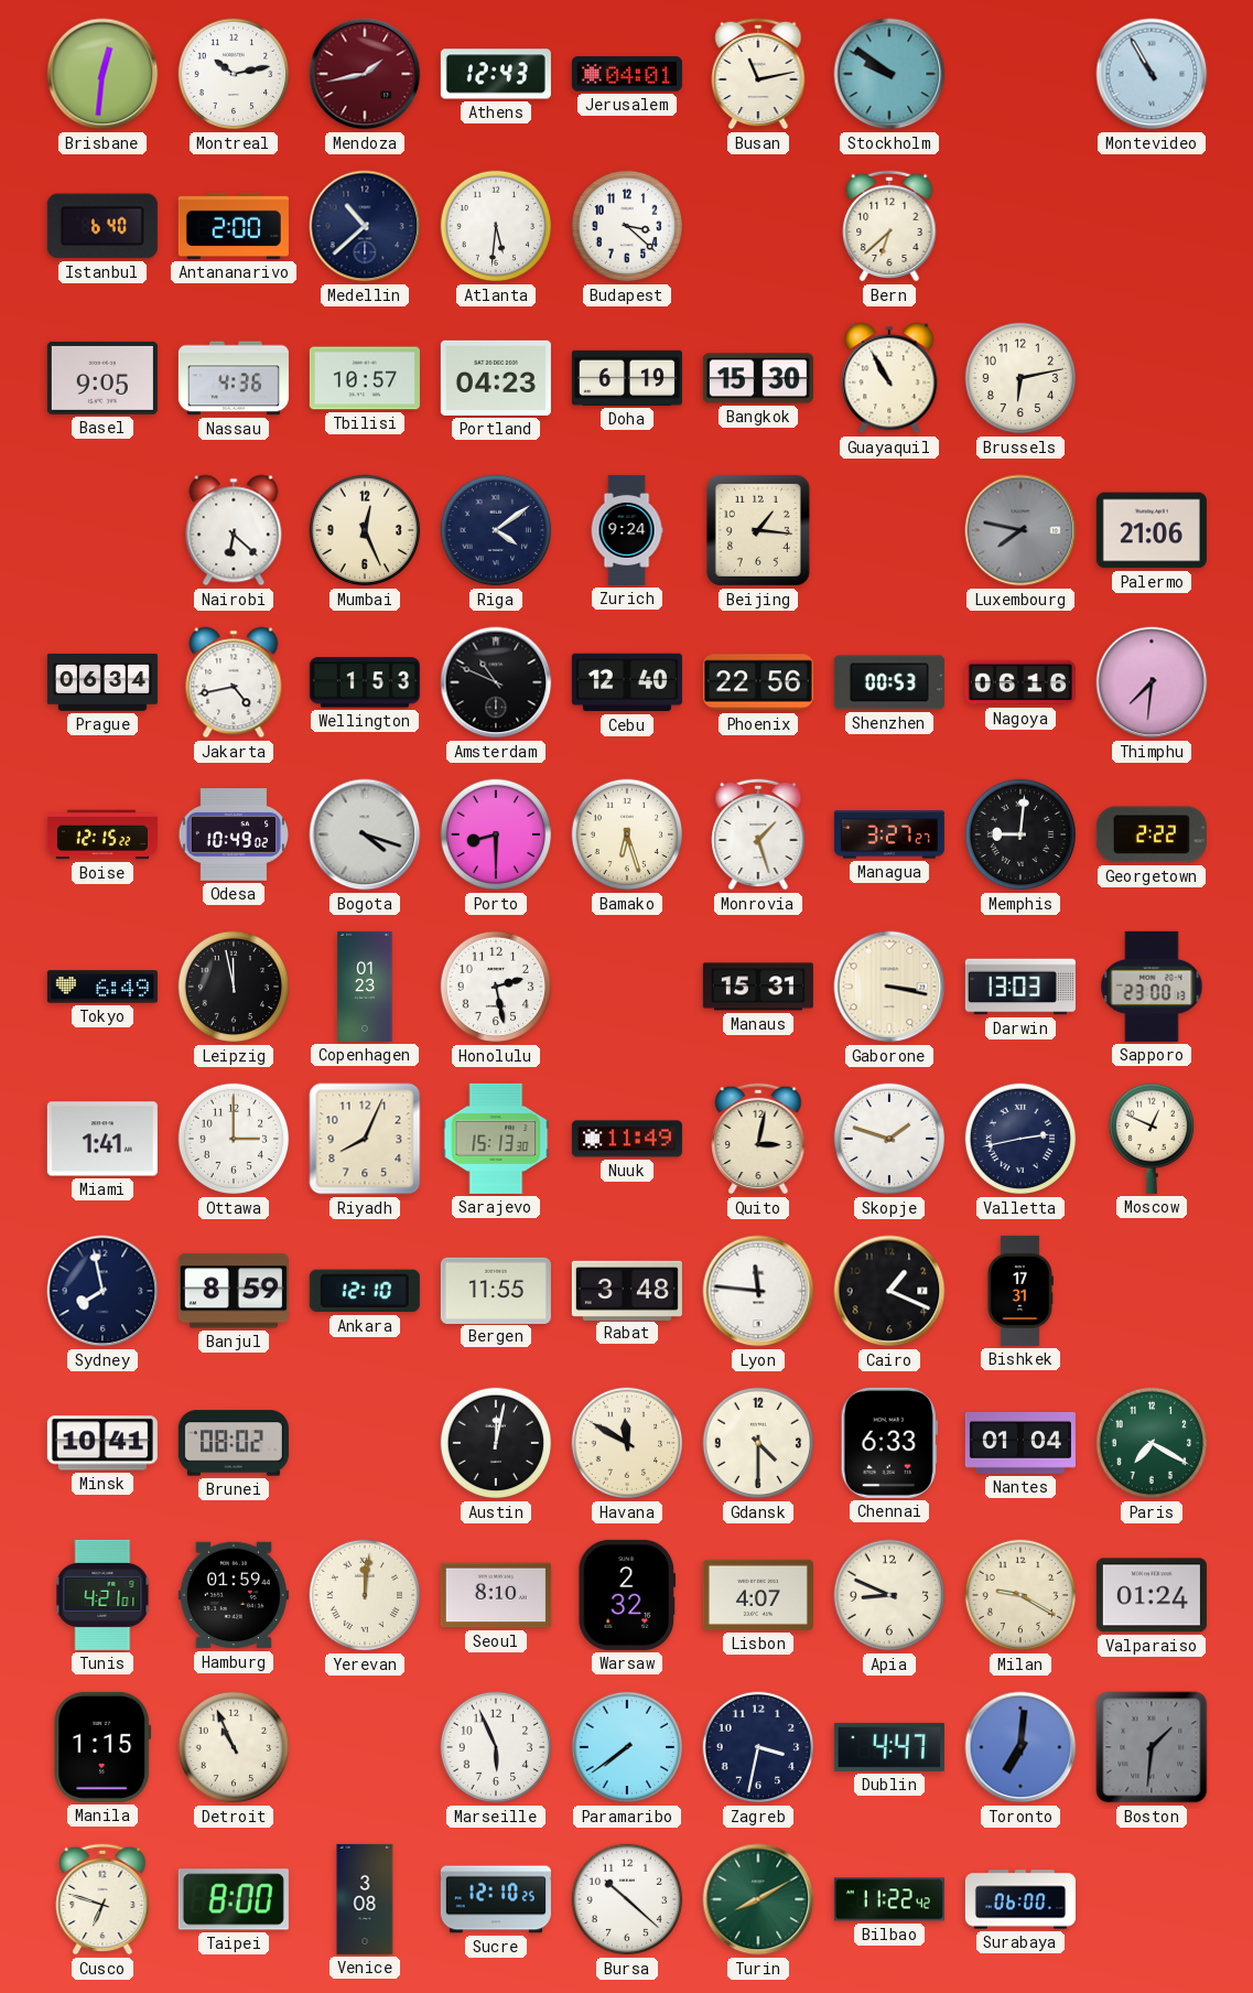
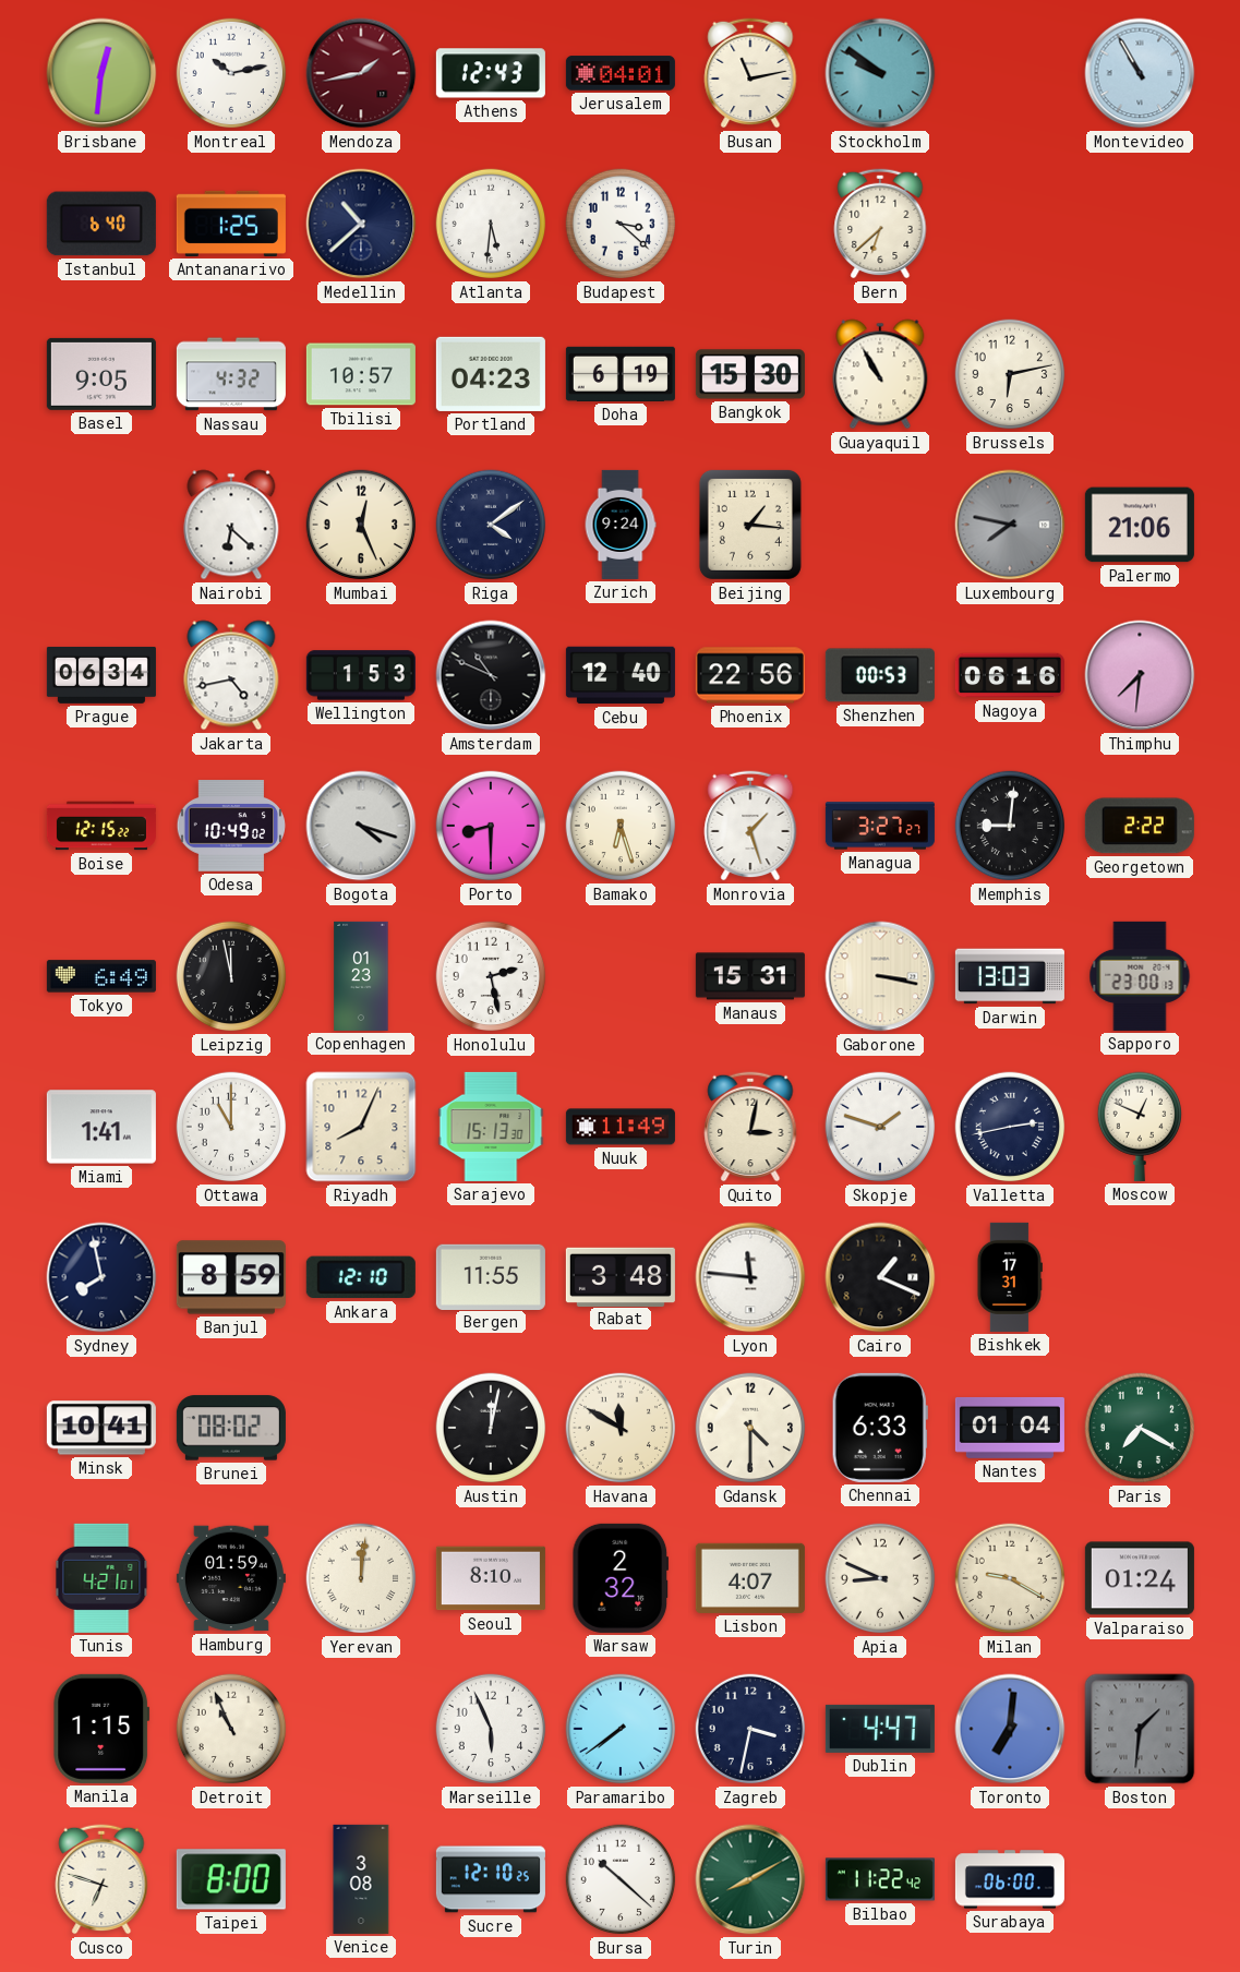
Antananarivo: 2:00 -> 1:25
Nassau: 4:36 -> 4:32
Ottawa: 3:00 -> 11:00
